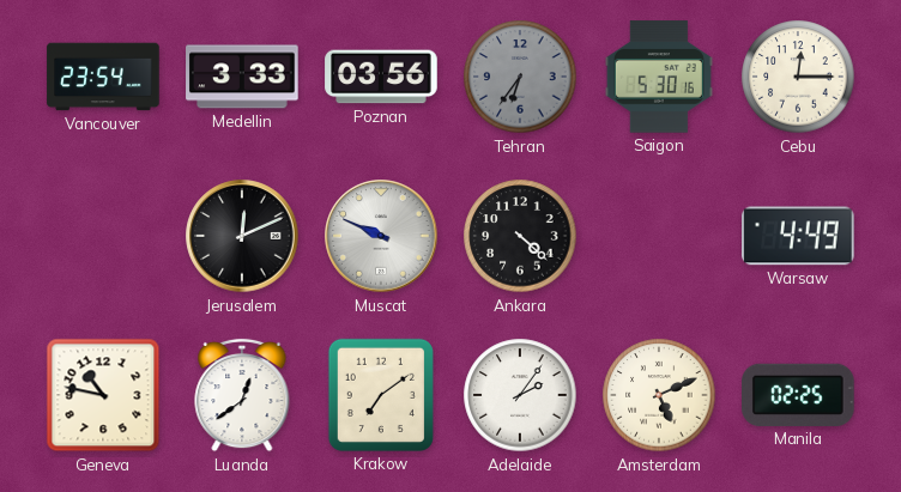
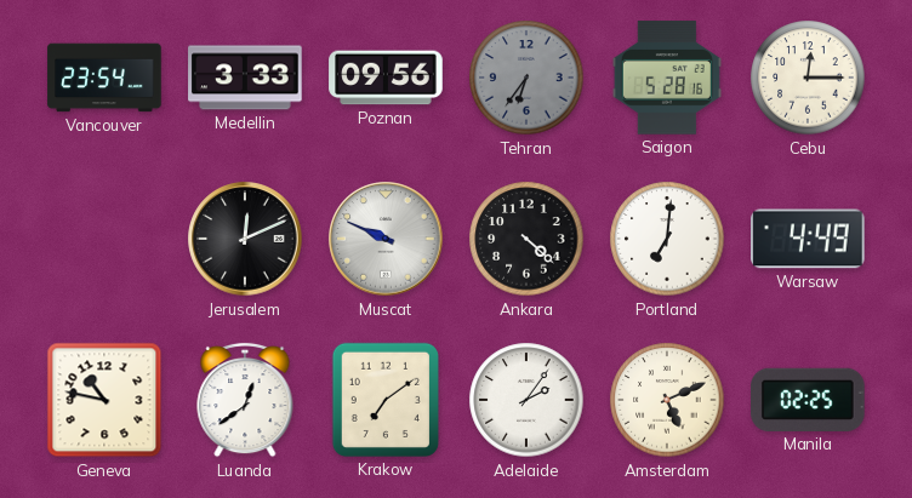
Poznan: 03:56 -> 09:56
Saigon: 5:30 -> 5:28
Portland: none -> 7:01
